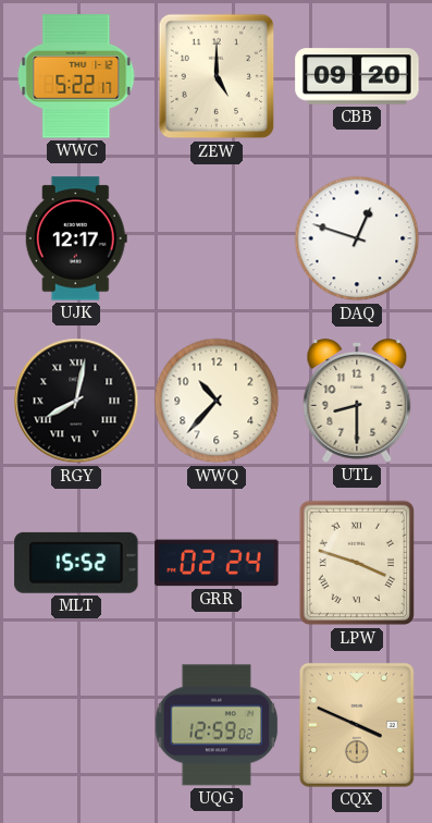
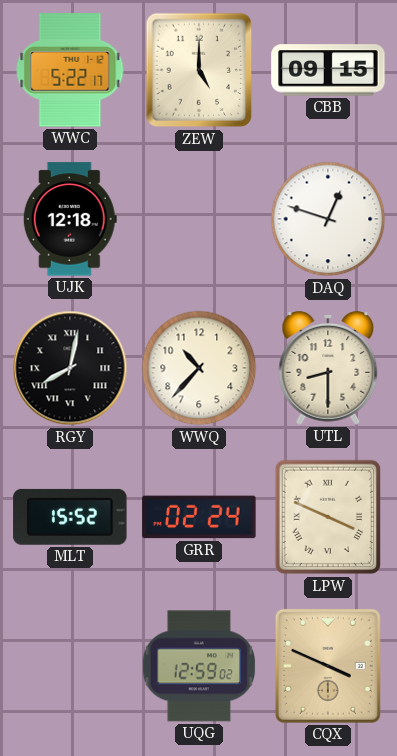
CBB: 09:20 -> 09:15
UJK: 12:17 -> 12:18
LPW: 3:48 -> 3:49
